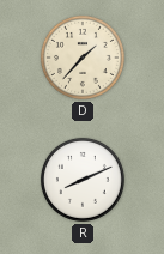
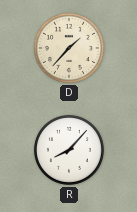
R: 8:11 -> 8:07
